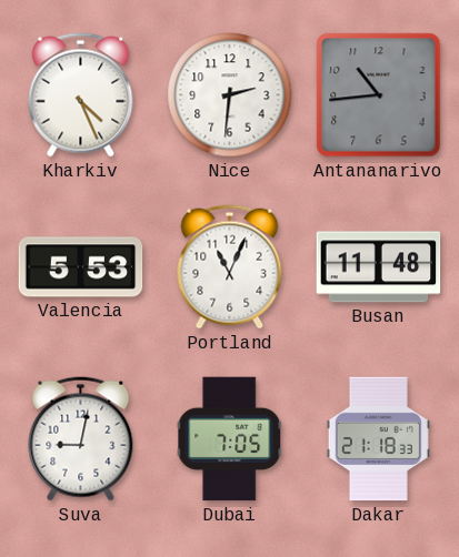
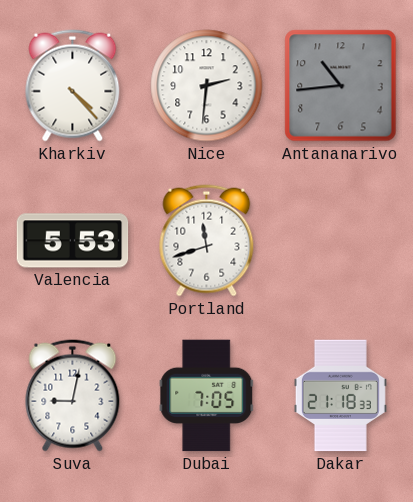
Kharkiv: 4:26 -> 4:23
Portland: 11:04 -> 11:42
Busan: 11:48 -> none
